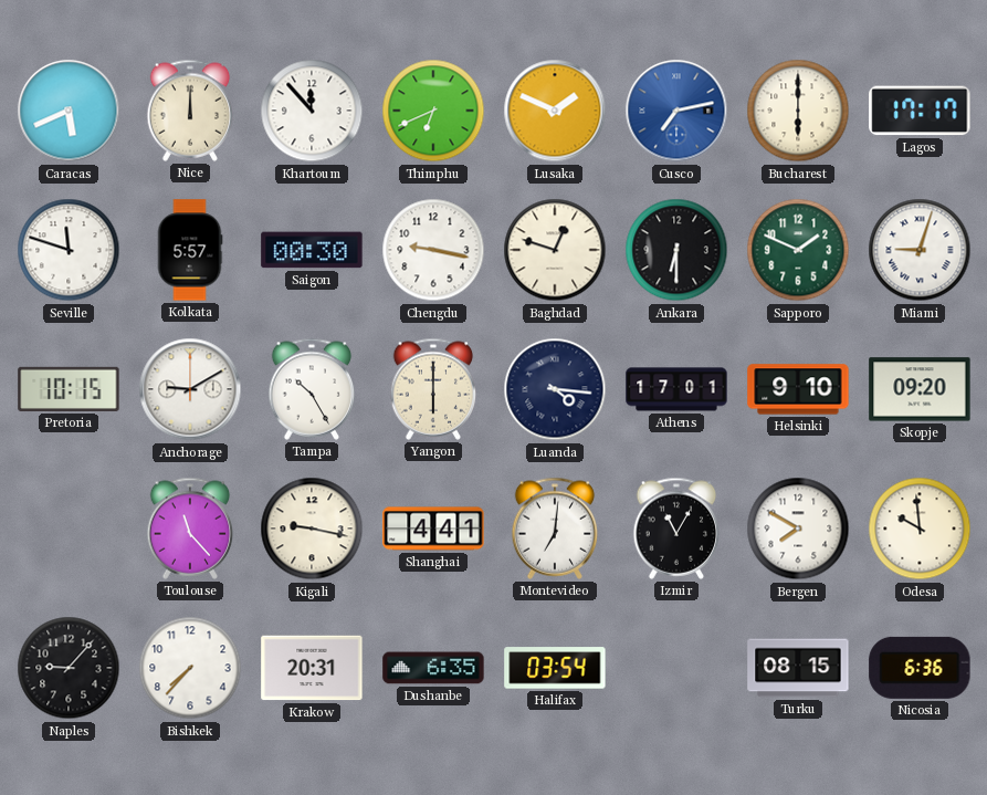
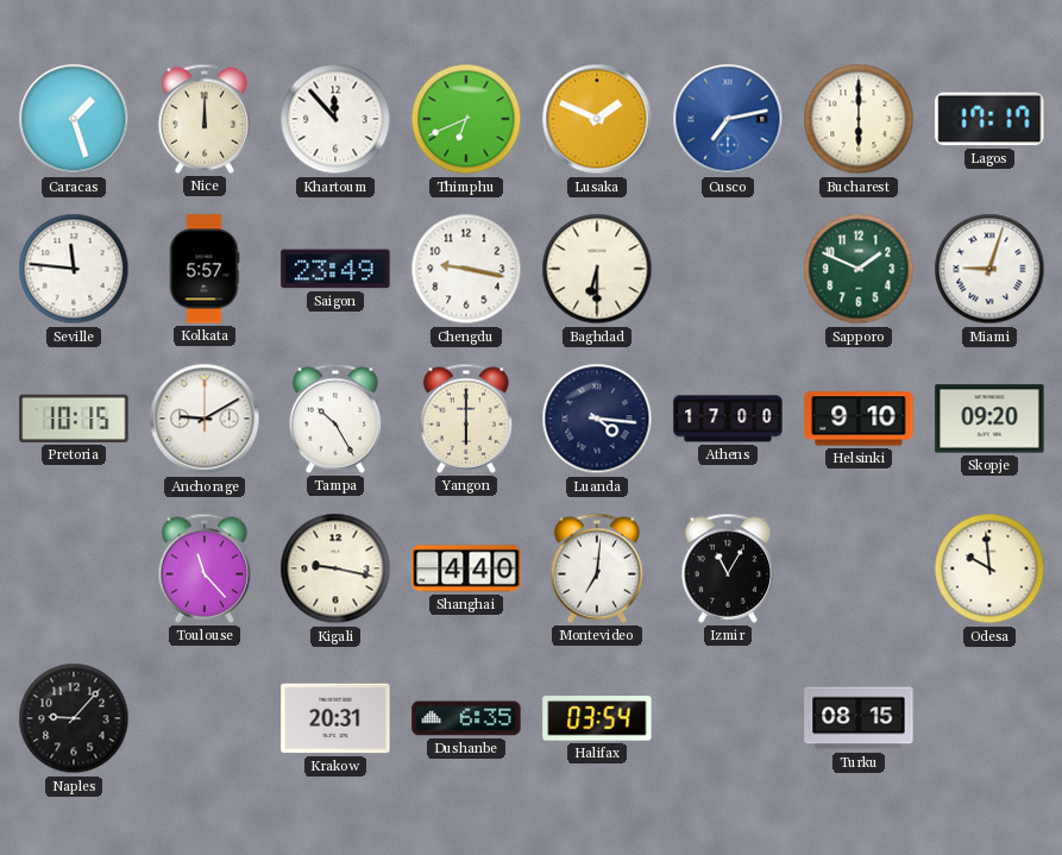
Caracas: 5:41 -> 1:27
Seville: 11:48 -> 11:46
Saigon: 00:30 -> 23:49
Baghdad: 12:48 -> 6:30
Ankara: 6:30 -> none
Athens: 17:01 -> 17:00
Shanghai: 4:41 -> 4:40
Bergen: 7:50 -> none
Bishkek: 7:37 -> none
Nicosia: 6:36 -> none
